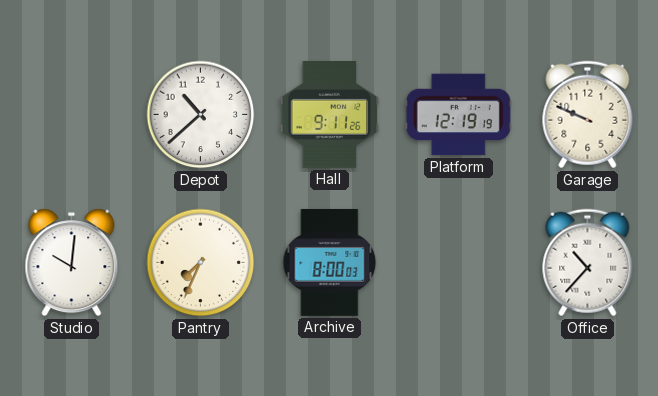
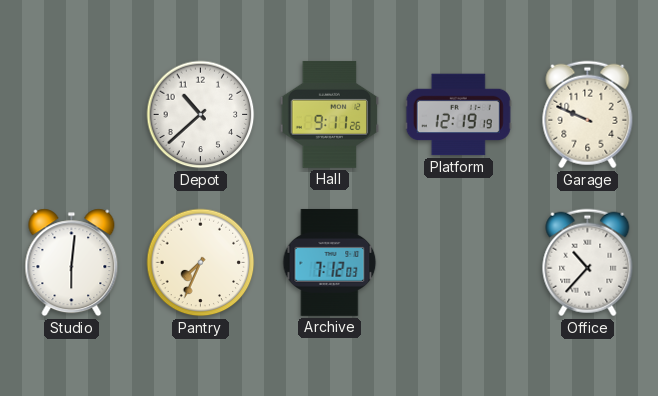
Studio: 10:01 -> 6:01
Archive: 8:00 -> 7:12
